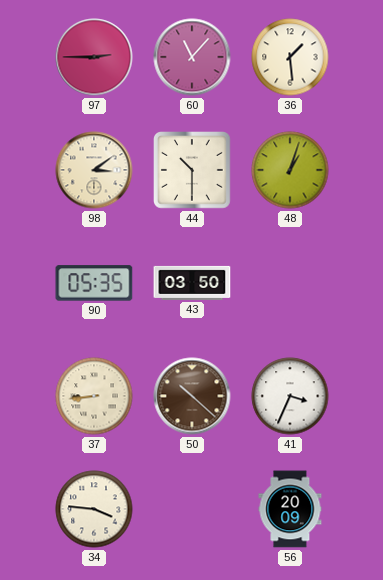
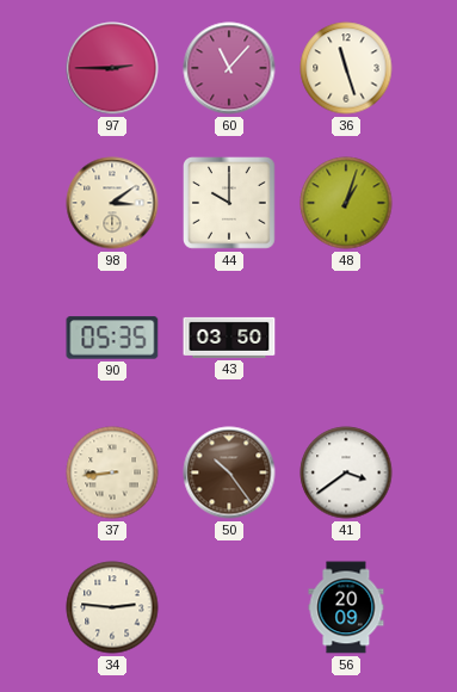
36: 1:29 -> 11:27
44: 10:30 -> 10:00
50: 10:22 -> 10:24
41: 3:34 -> 3:39
34: 3:46 -> 2:46
